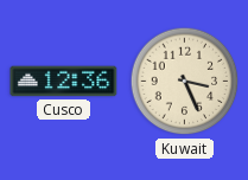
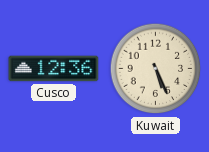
Kuwait: 3:26 -> 5:26
